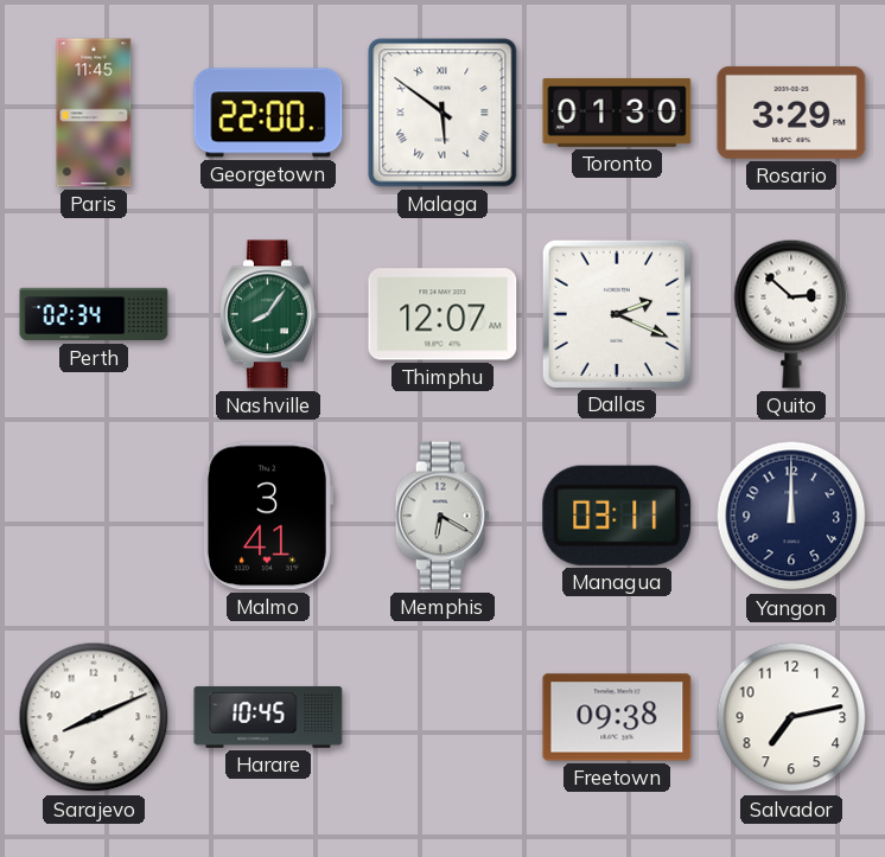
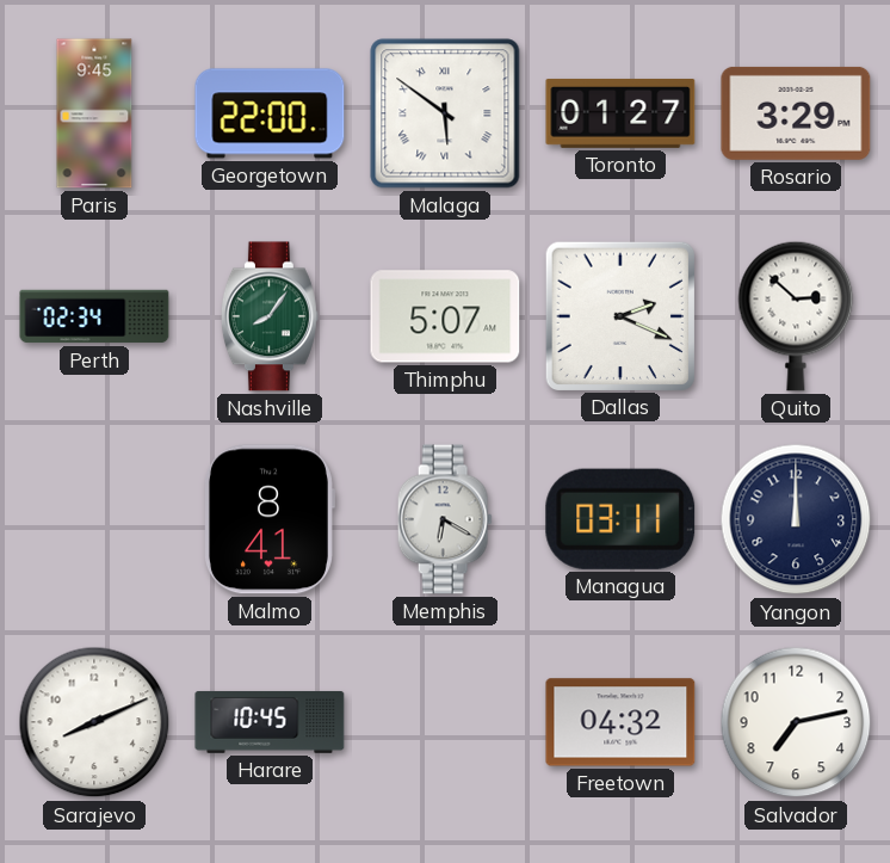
Paris: 11:45 -> 9:45
Toronto: 01:30 -> 01:27
Thimphu: 12:07 -> 5:07
Malmo: 3:41 -> 8:41
Freetown: 09:38 -> 04:32
